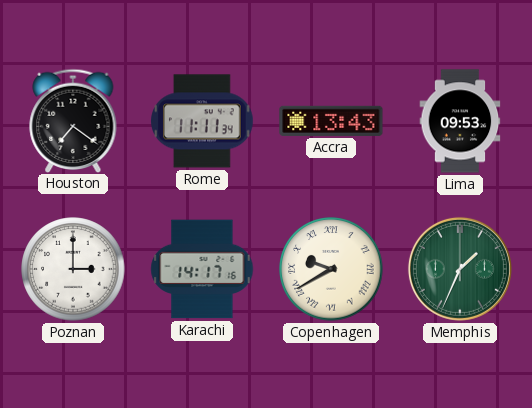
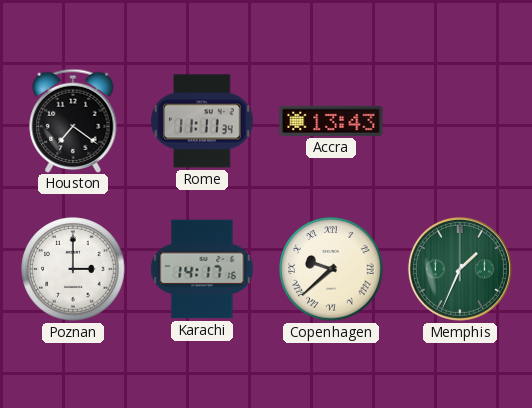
Lima: 09:53 -> none
Copenhagen: 9:40 -> 9:38
